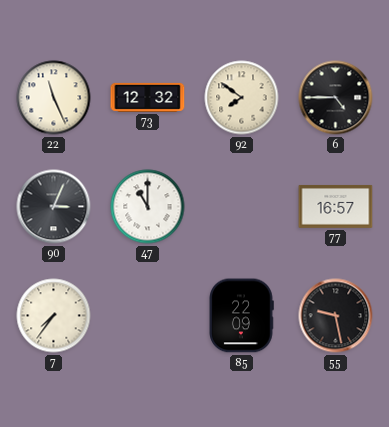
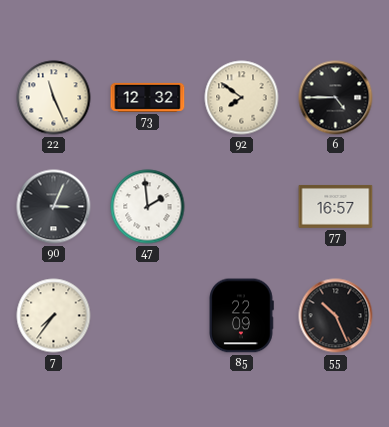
47: 11:00 -> 1:59
55: 9:28 -> 10:26
